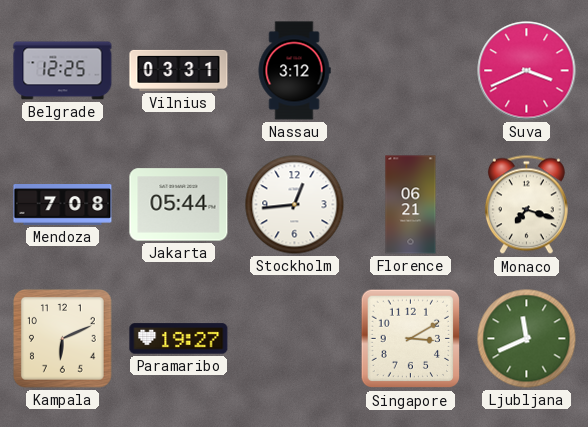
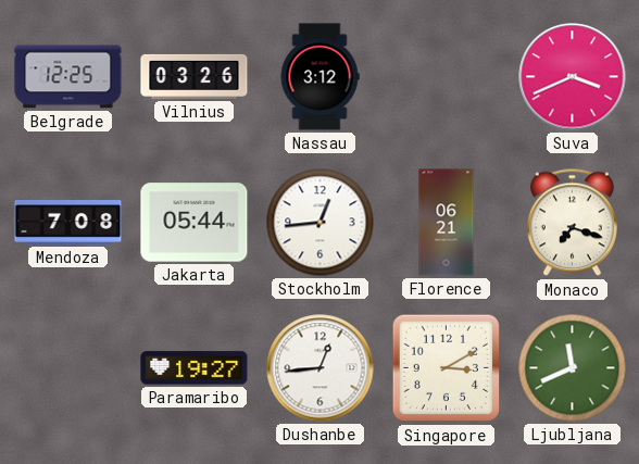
Vilnius: 03:31 -> 03:26
Kampala: 6:11 -> none
Dushanbe: none -> 12:44
